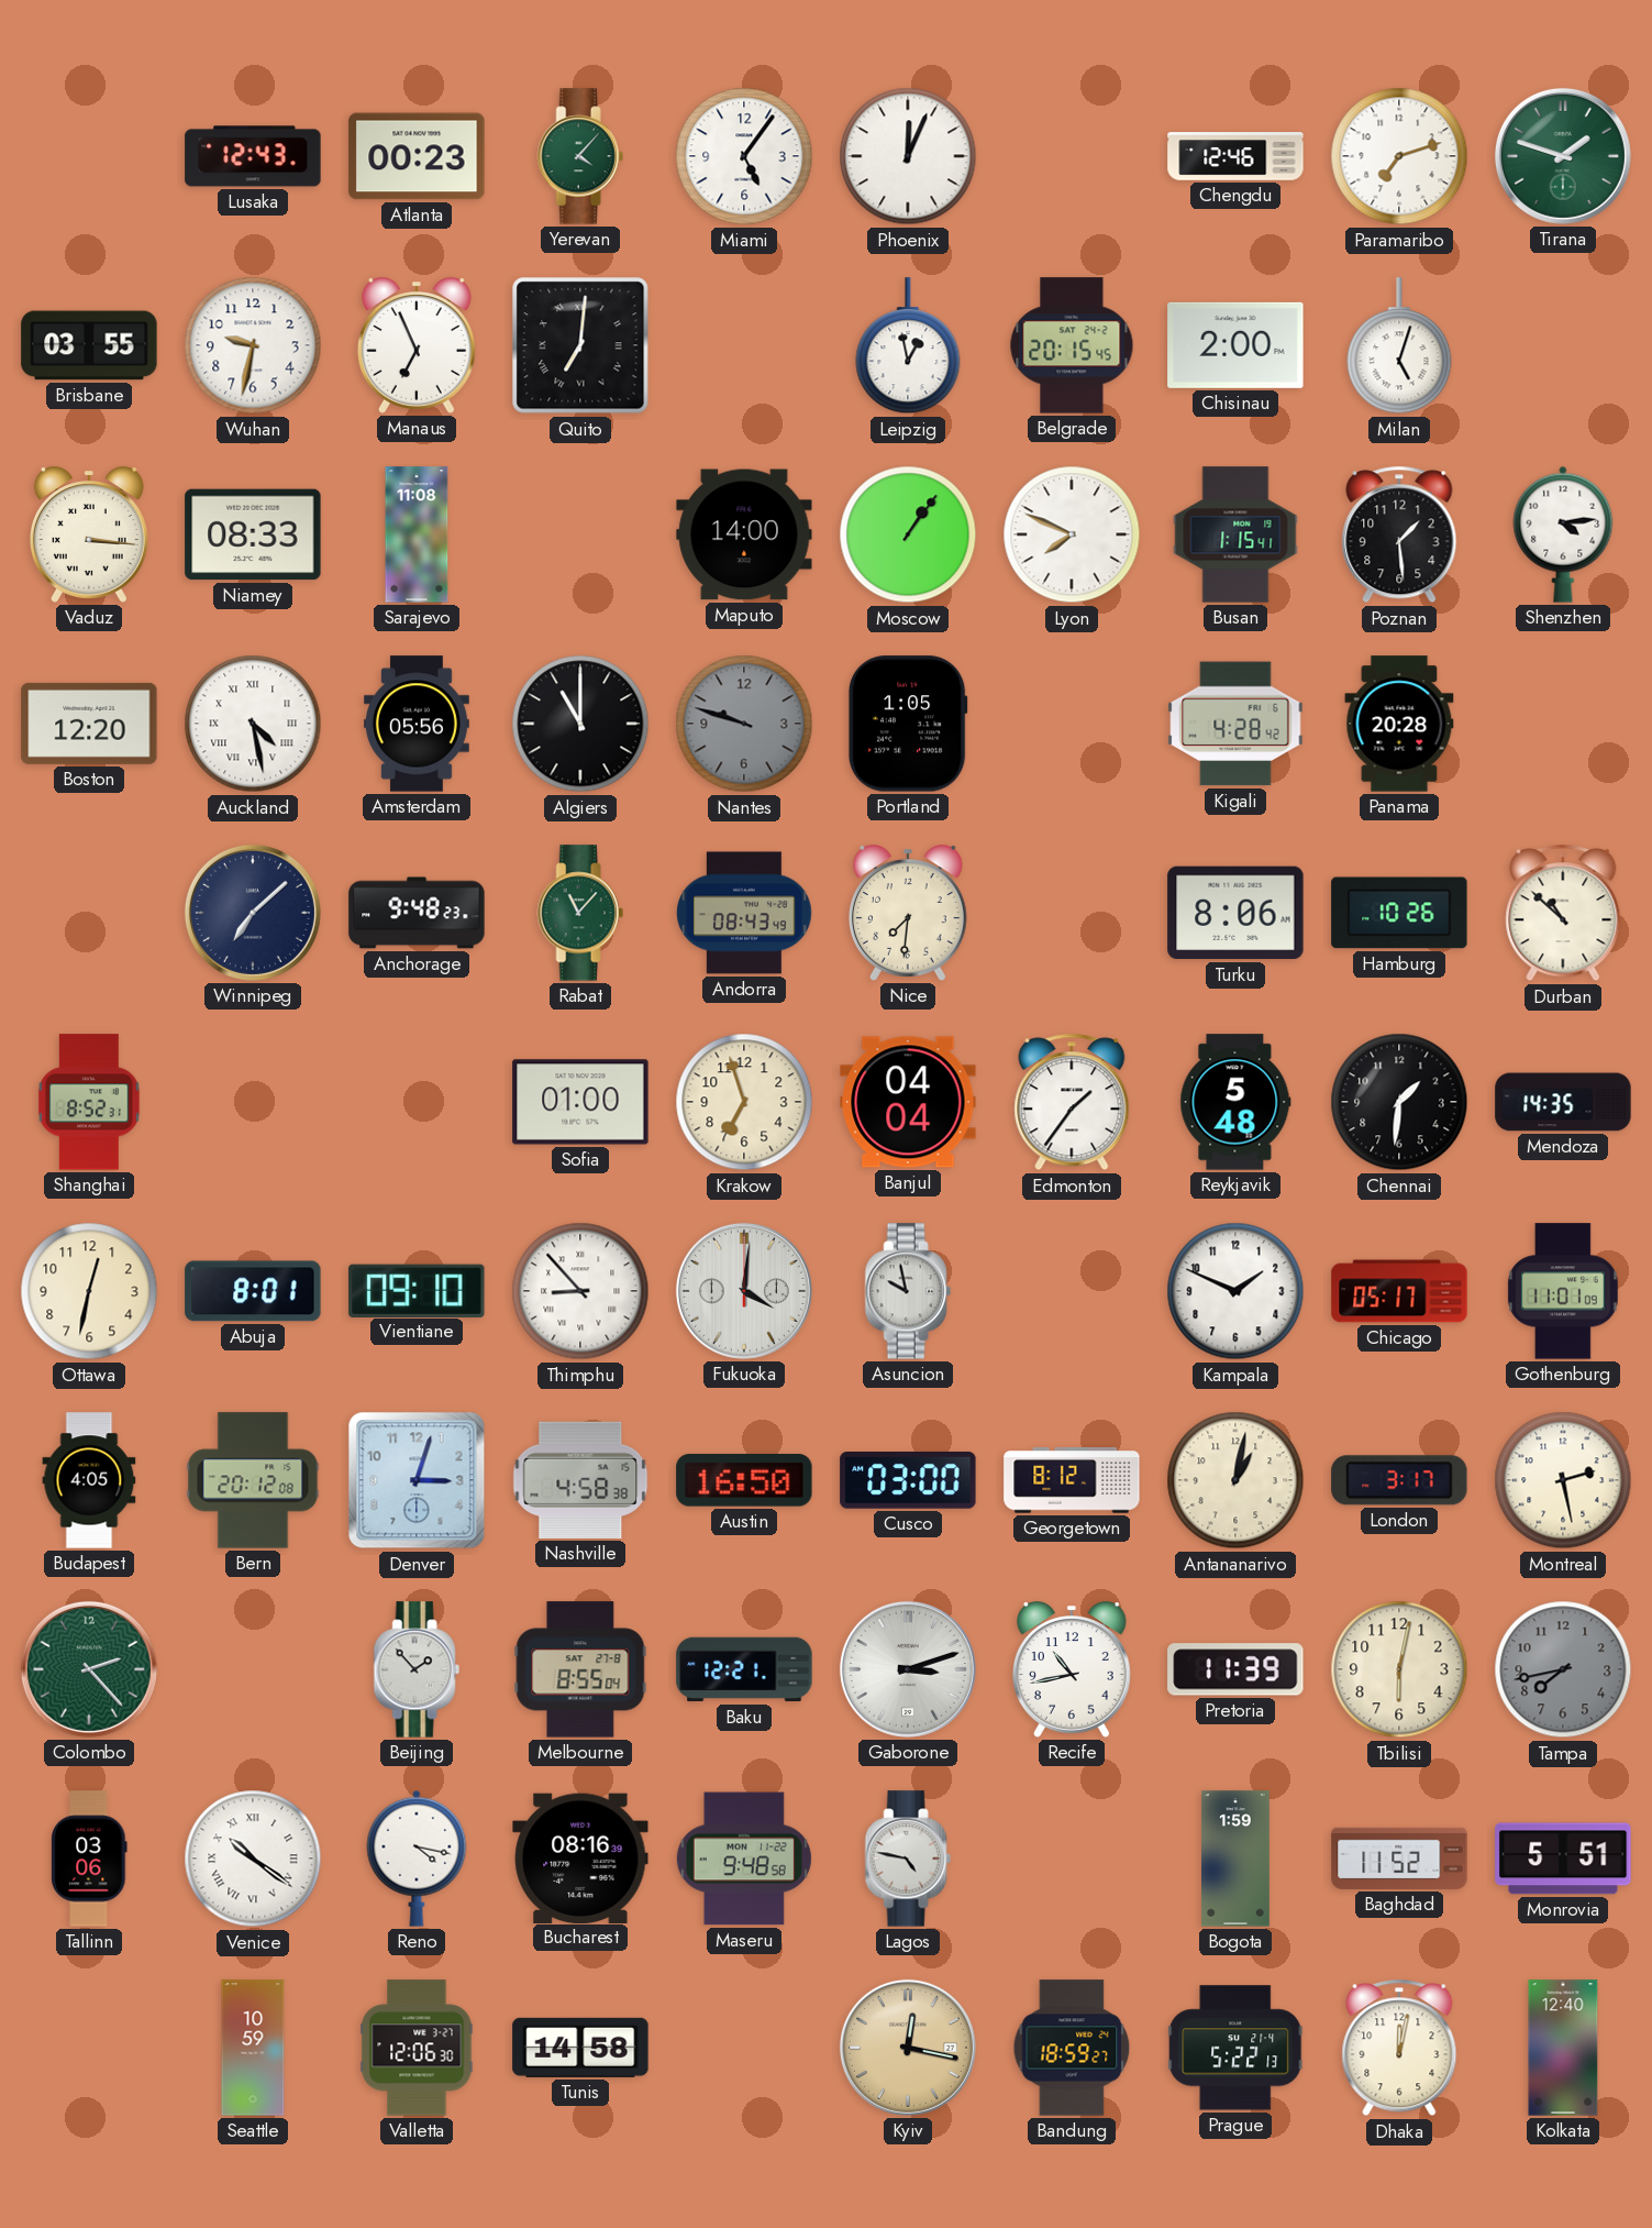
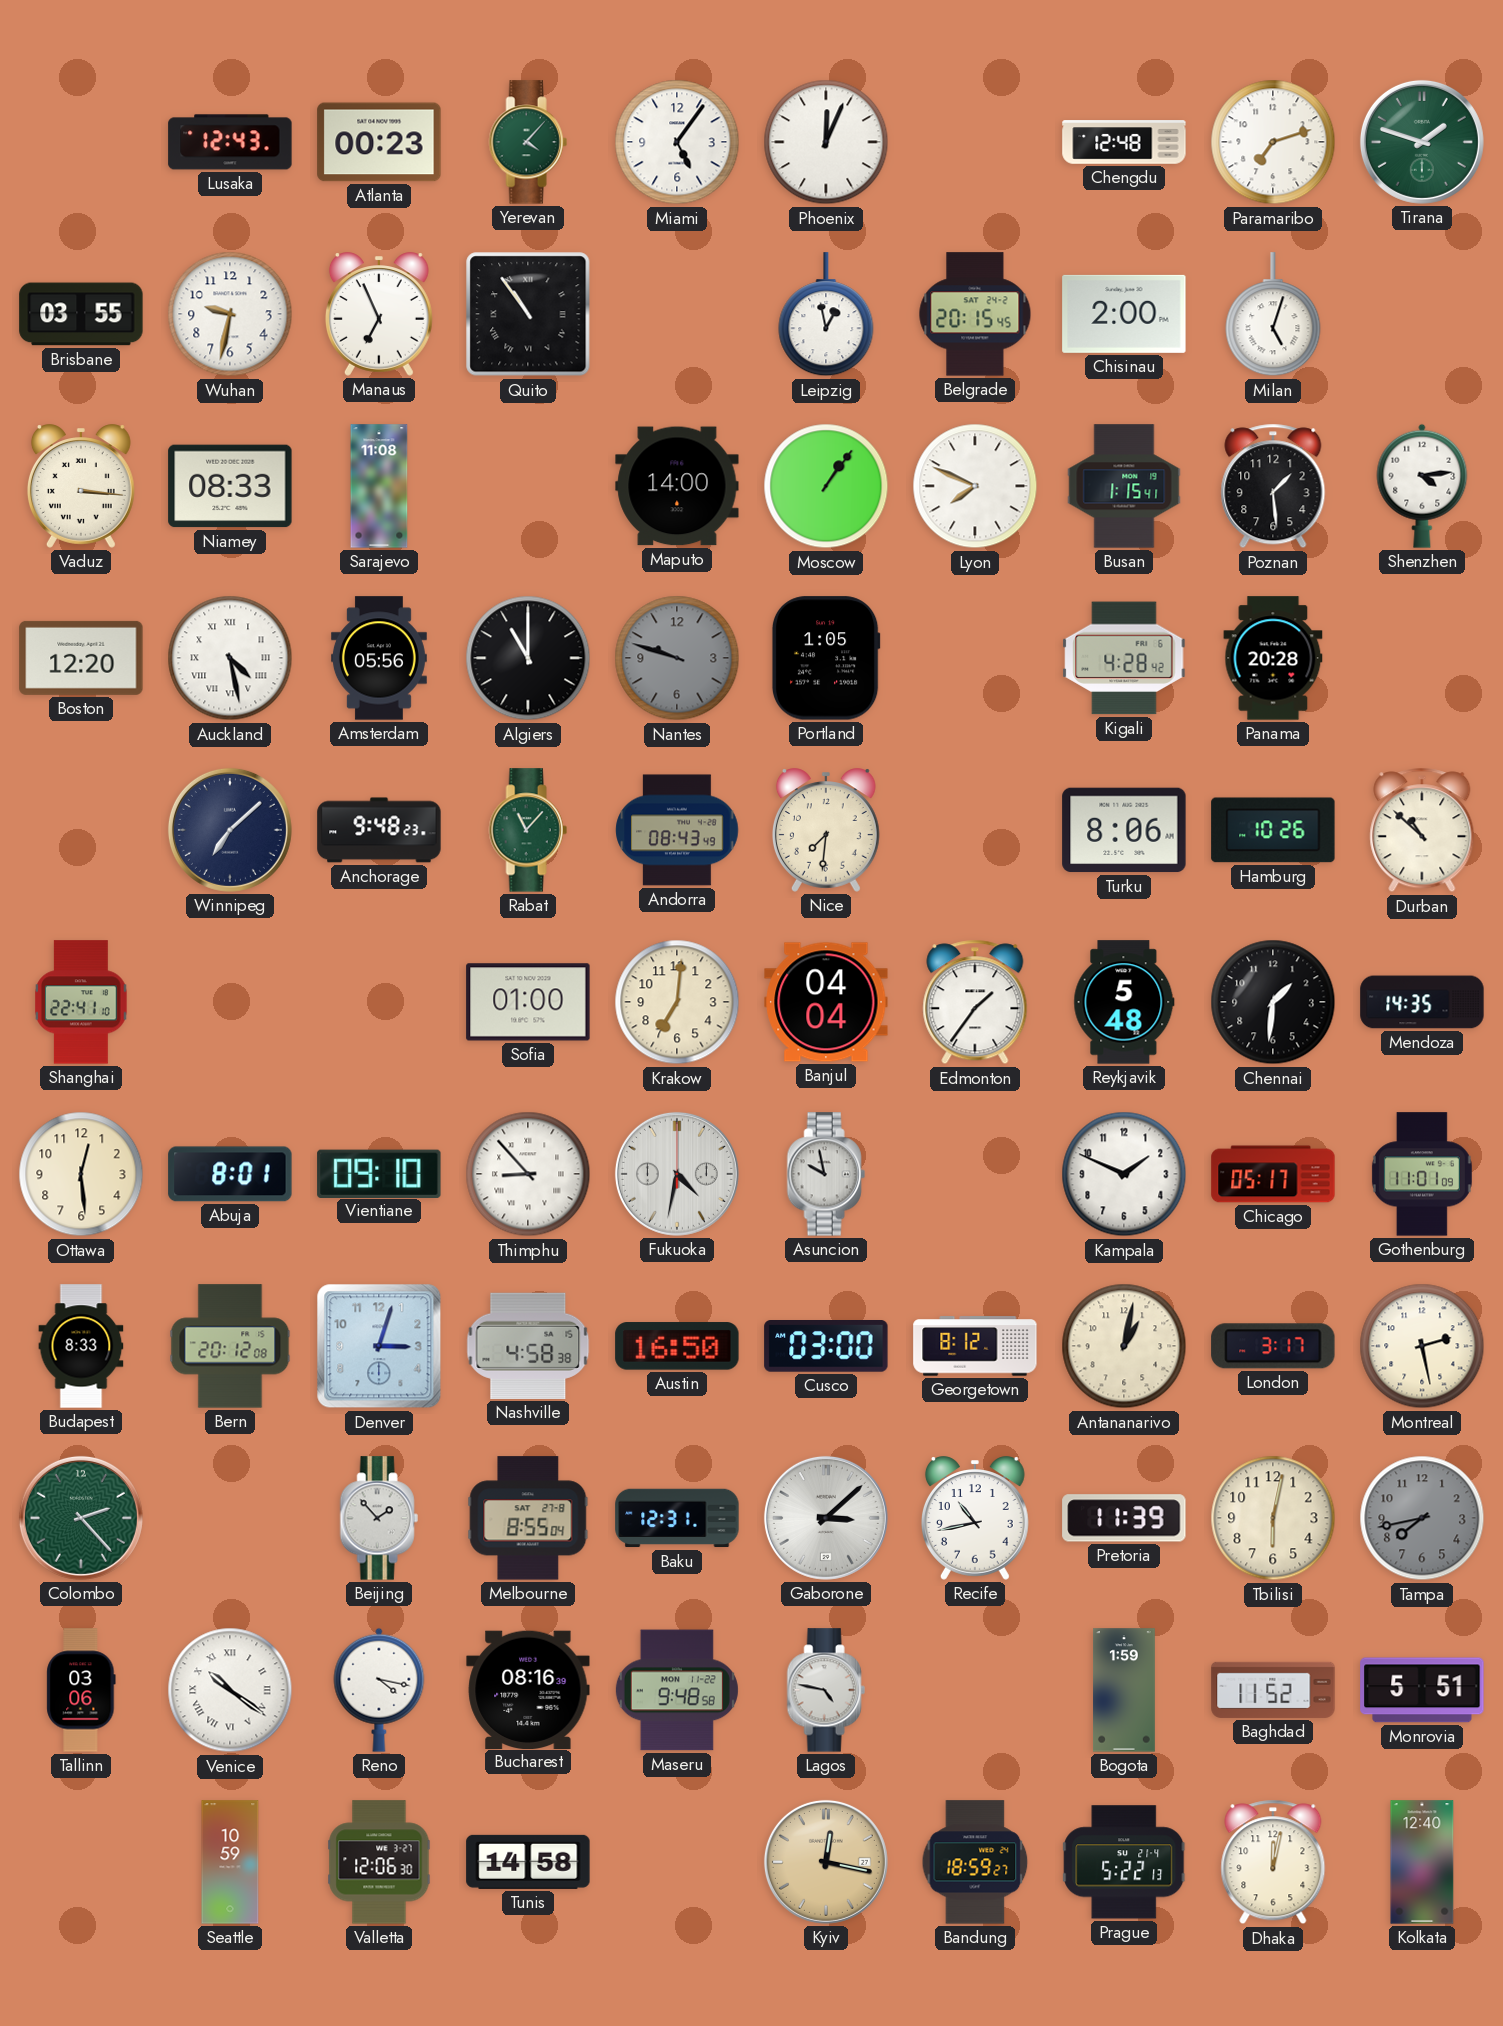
Chengdu: 12:46 -> 12:48
Quito: 7:01 -> 10:54
Shanghai: 8:52 -> 22:41
Krakow: 6:57 -> 7:01
Ottawa: 12:32 -> 12:29
Fukuoka: 4:01 -> 4:32
Budapest: 4:05 -> 8:33
Baku: 12:21 -> 12:31
Gaborone: 3:12 -> 3:08
